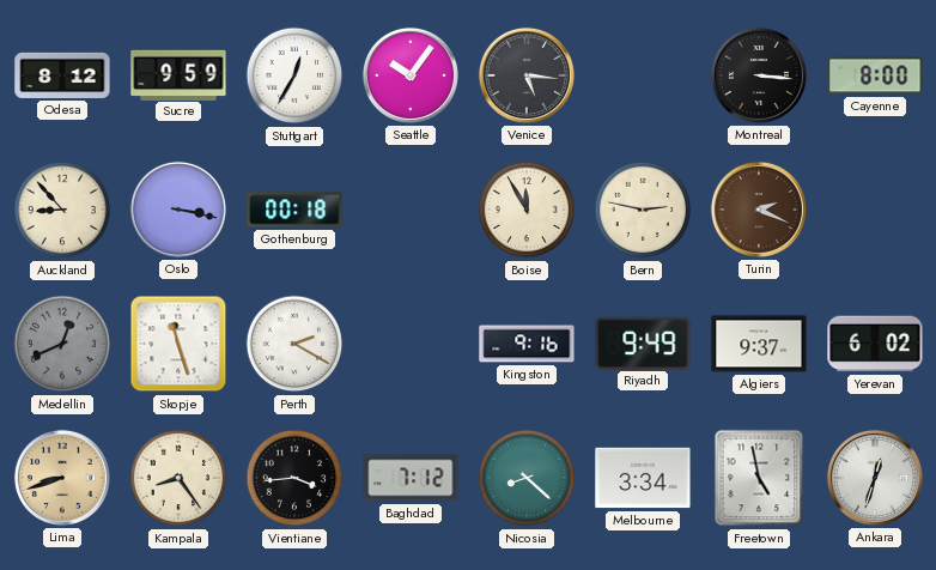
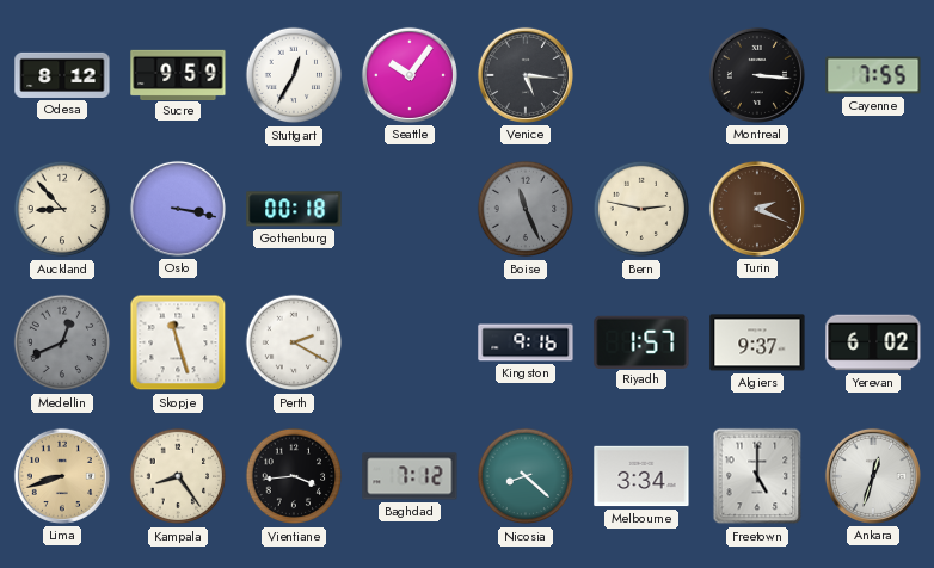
Cayenne: 8:00 -> 7:55
Boise: 11:55 -> 11:26
Boise dial: cream -> grey
Riyadh: 9:49 -> 1:57
Freetown: 4:58 -> 5:00
